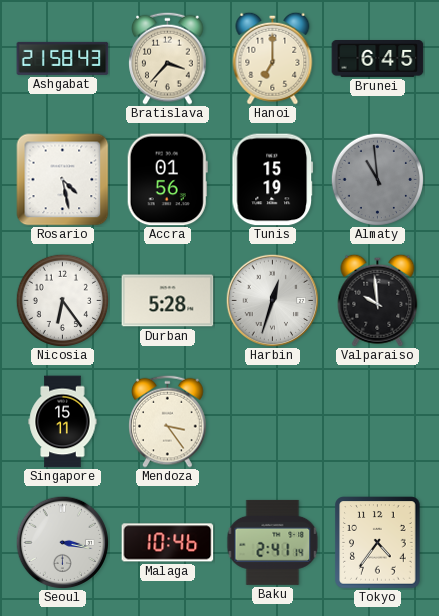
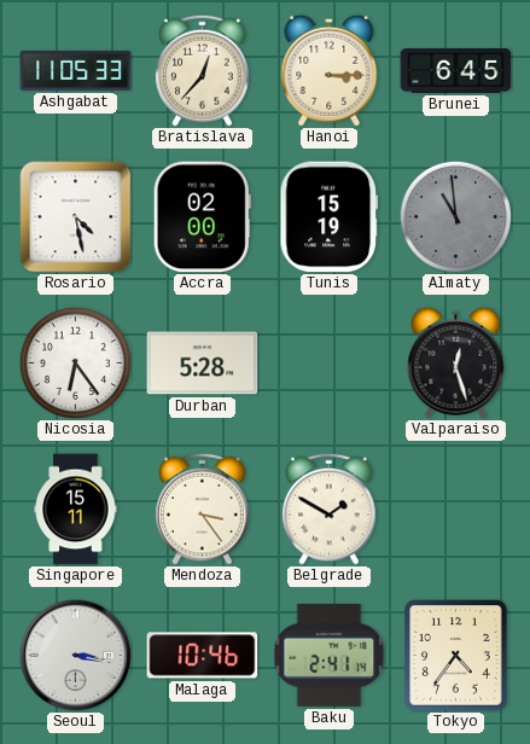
Ashgabat: 21:58 -> 11:05
Bratislava: 3:37 -> 12:37
Hanoi: 7:00 -> 3:15
Accra: 01:56 -> 02:00
Harbin: 12:33 -> none
Valparaiso: 9:59 -> 12:27
Belgrade: none -> 1:50
